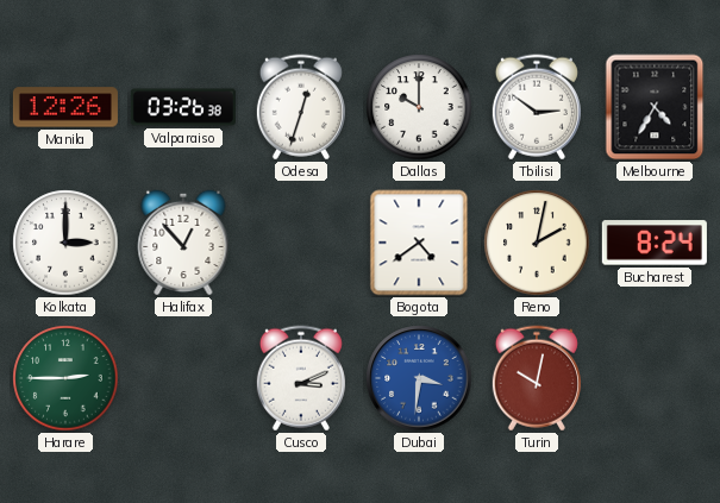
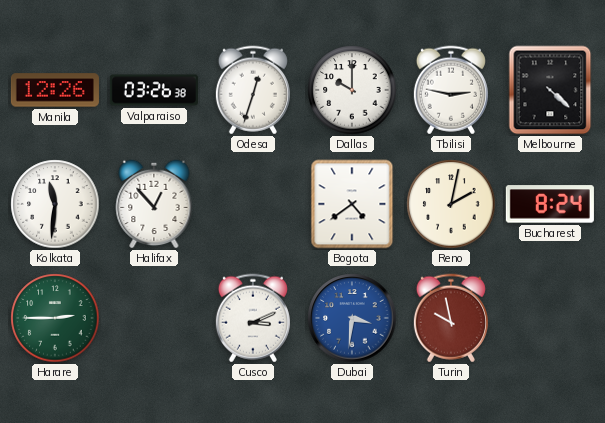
Tbilisi: 2:51 -> 2:47
Melbourne: 4:35 -> 4:22
Kolkata: 3:00 -> 11:31
Turin: 10:02 -> 9:58
